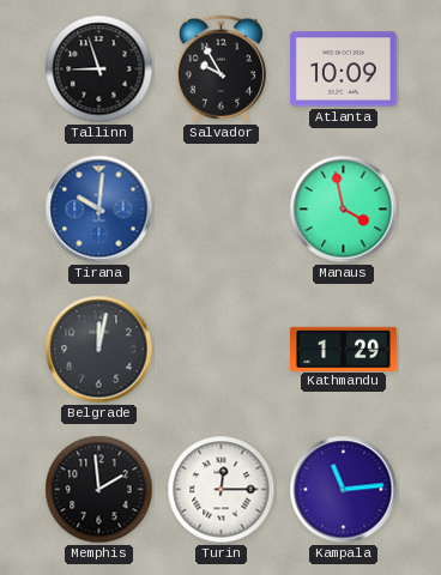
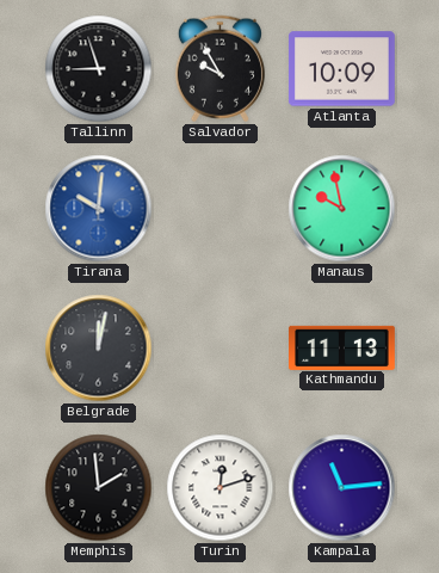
Manaus: 3:58 -> 9:58
Kathmandu: 1:29 -> 11:13
Turin: 12:15 -> 12:12
